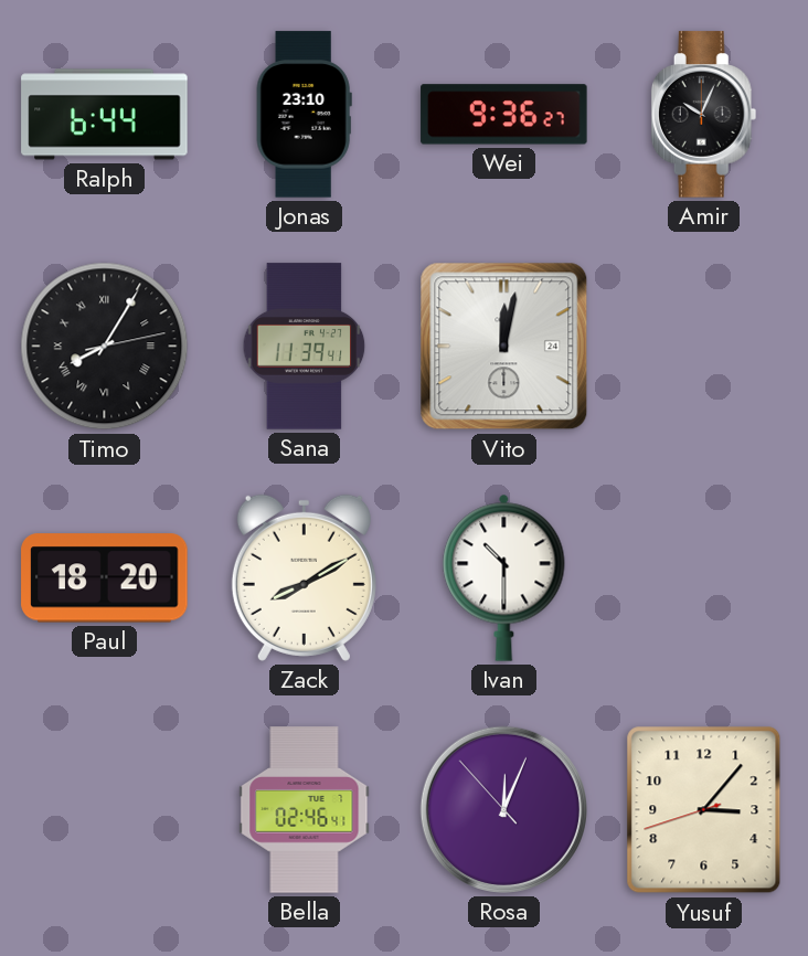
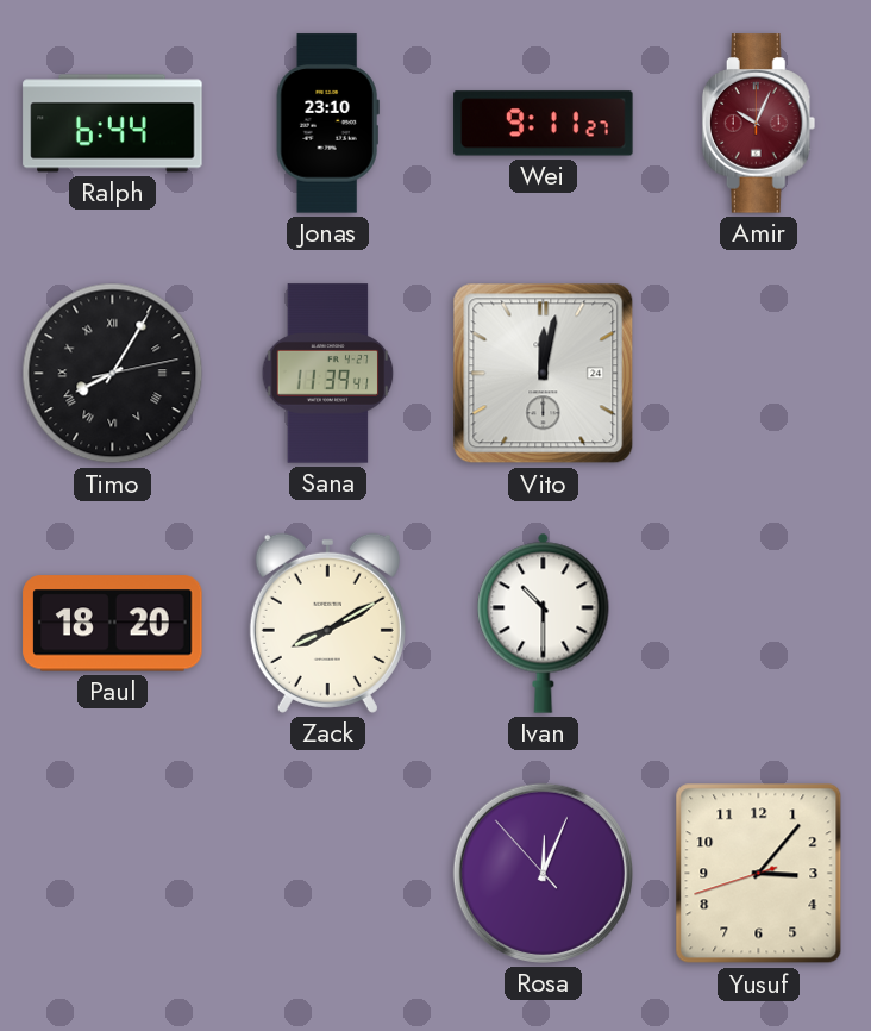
Wei: 9:36 -> 9:11
Amir dial: black -> burgundy
Bella: 02:46 -> none
